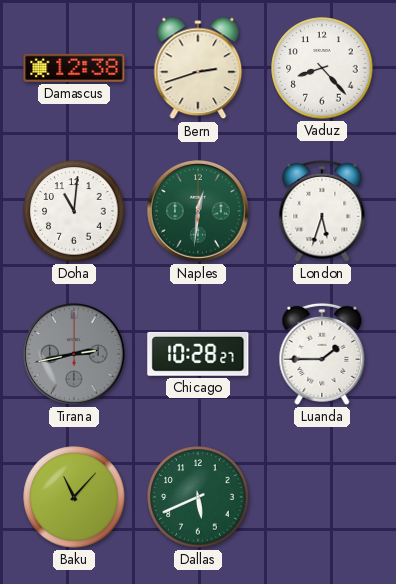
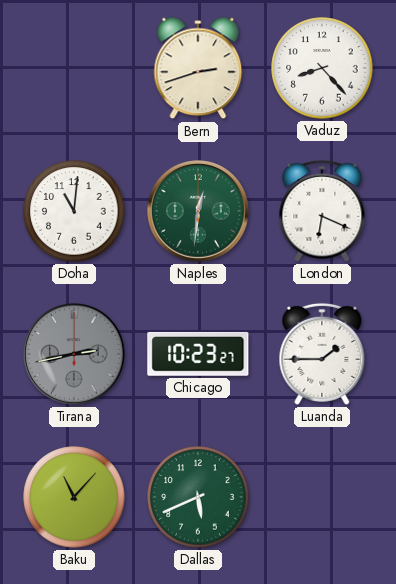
Damascus: 12:38 -> none
London: 5:33 -> 6:19
Chicago: 10:28 -> 10:23
